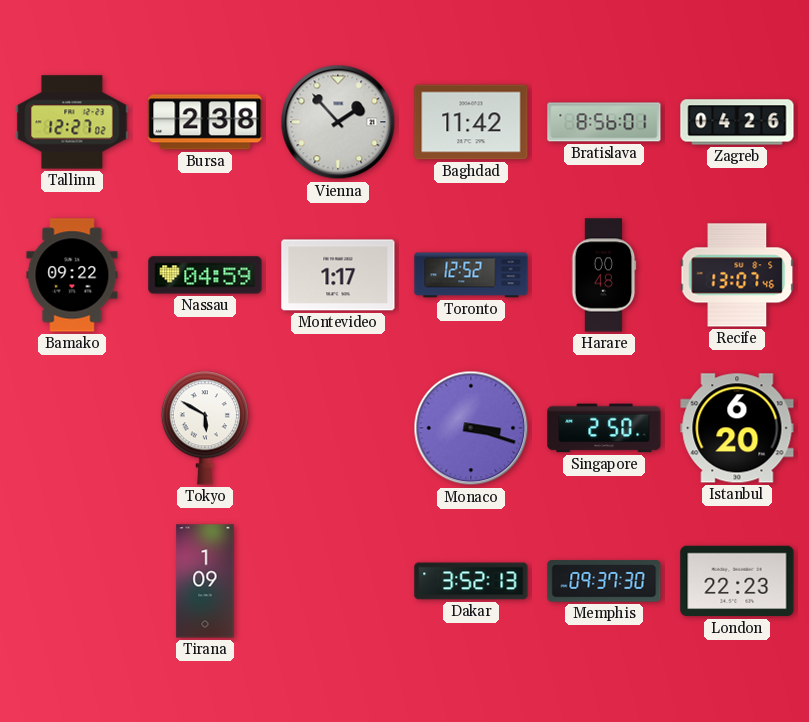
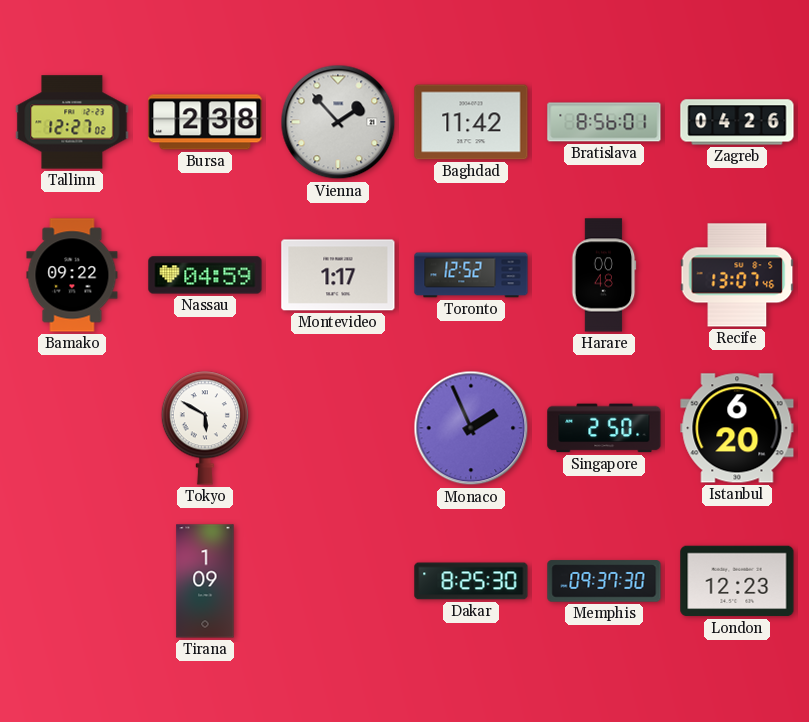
Monaco: 3:18 -> 1:56
Dakar: 3:52 -> 8:25
London: 22:23 -> 12:23
